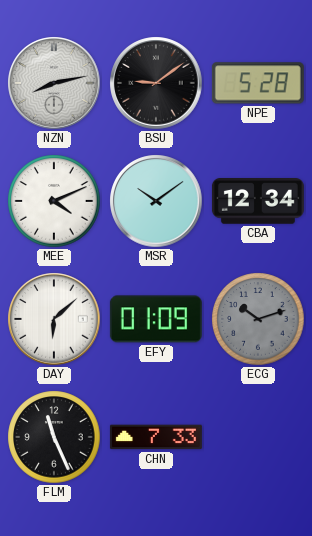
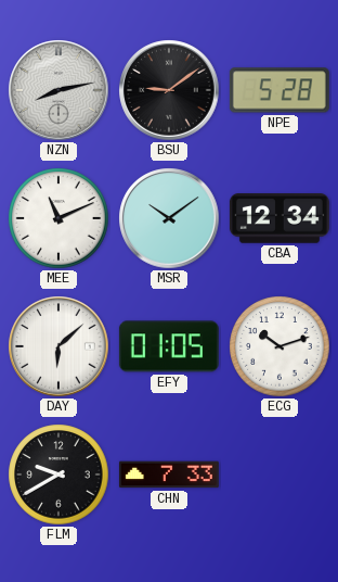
MEE: 4:11 -> 11:11
EFY: 01:09 -> 01:05
ECG dial: grey -> white
FLM: 11:26 -> 9:40
